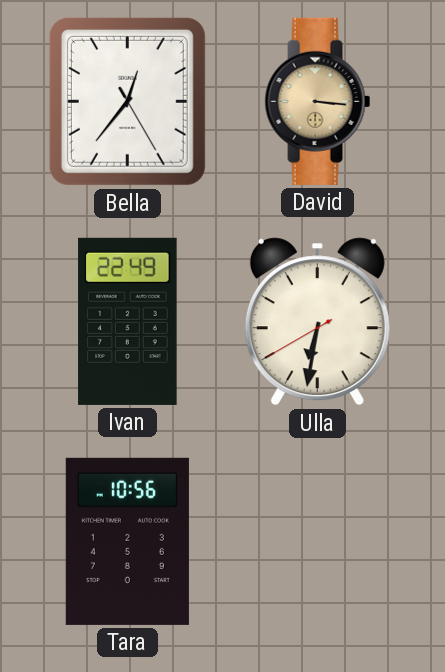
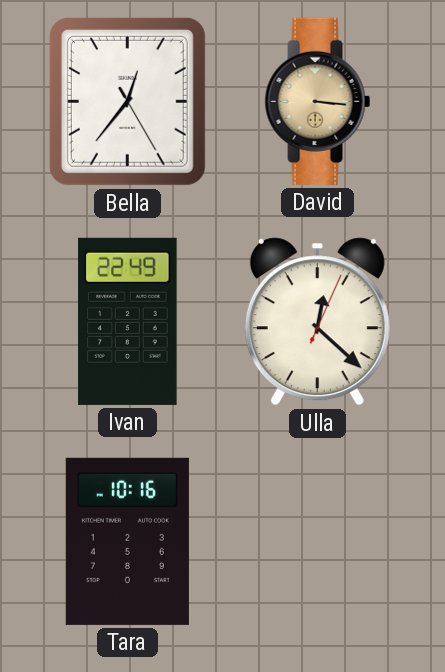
Ulla: 6:31 -> 12:22
Tara: 10:56 -> 10:16
